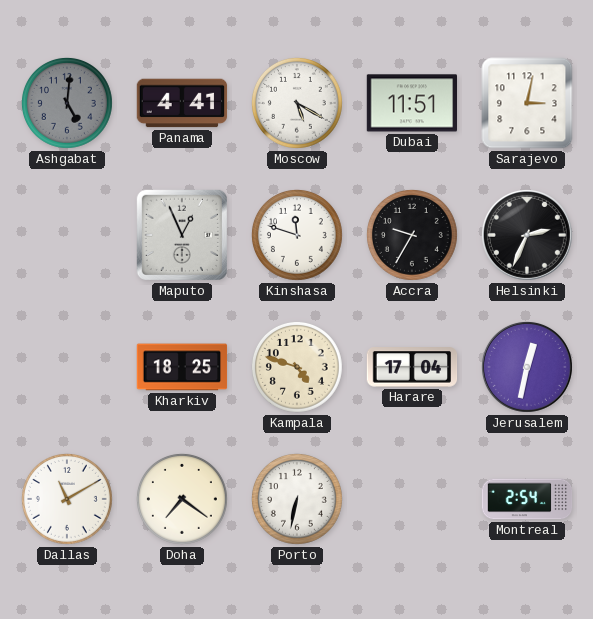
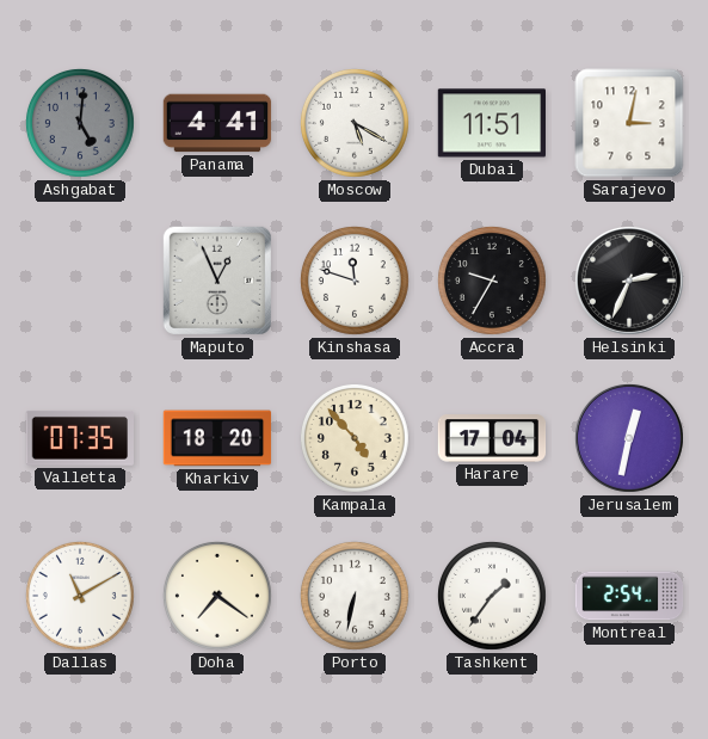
Valletta: none -> 07:35
Kharkiv: 18:25 -> 18:20
Kampala: 4:48 -> 4:53
Tashkent: none -> 1:36
